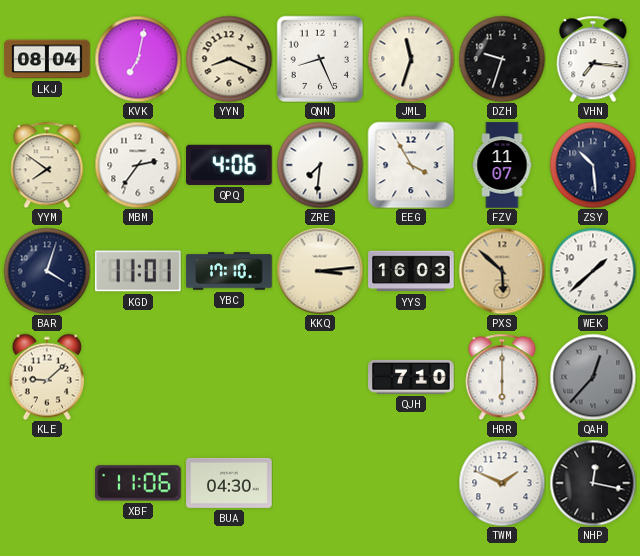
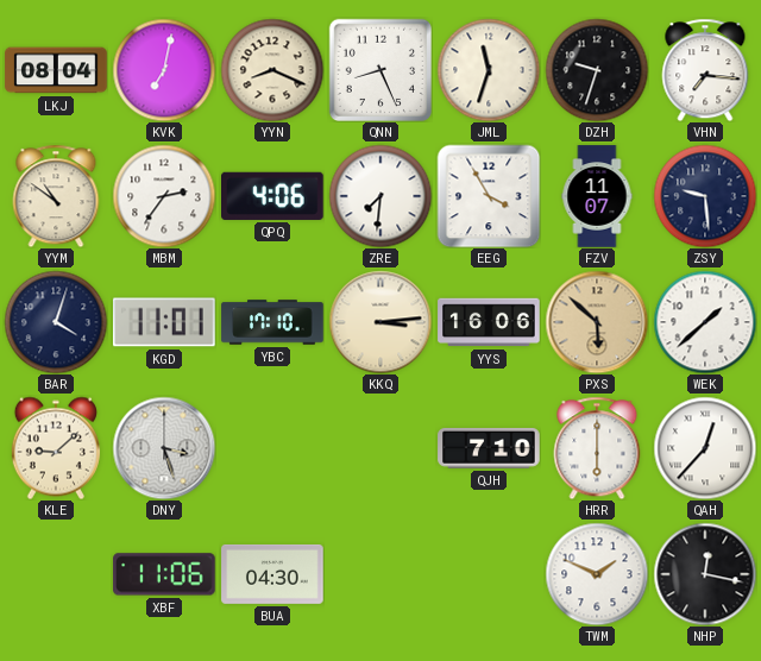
YYM: 7:51 -> 10:51
ZSY: 10:29 -> 9:29
YYS: 16:03 -> 16:06
DNY: none -> 3:27
QAH dial: grey -> white
